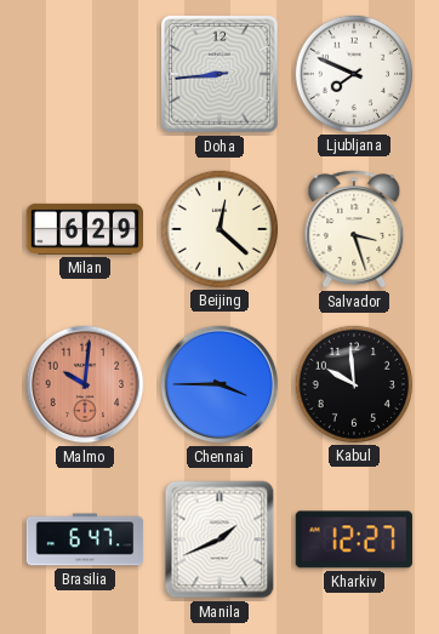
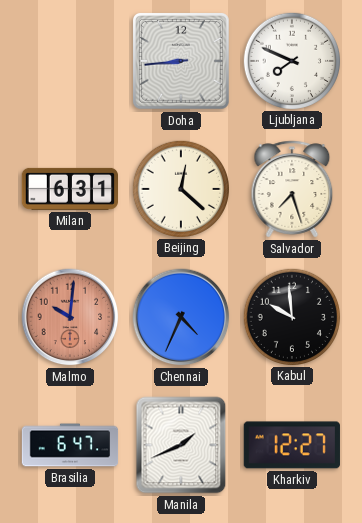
Milan: 6:29 -> 6:31
Salvador: 3:27 -> 7:27
Chennai: 3:45 -> 4:34
